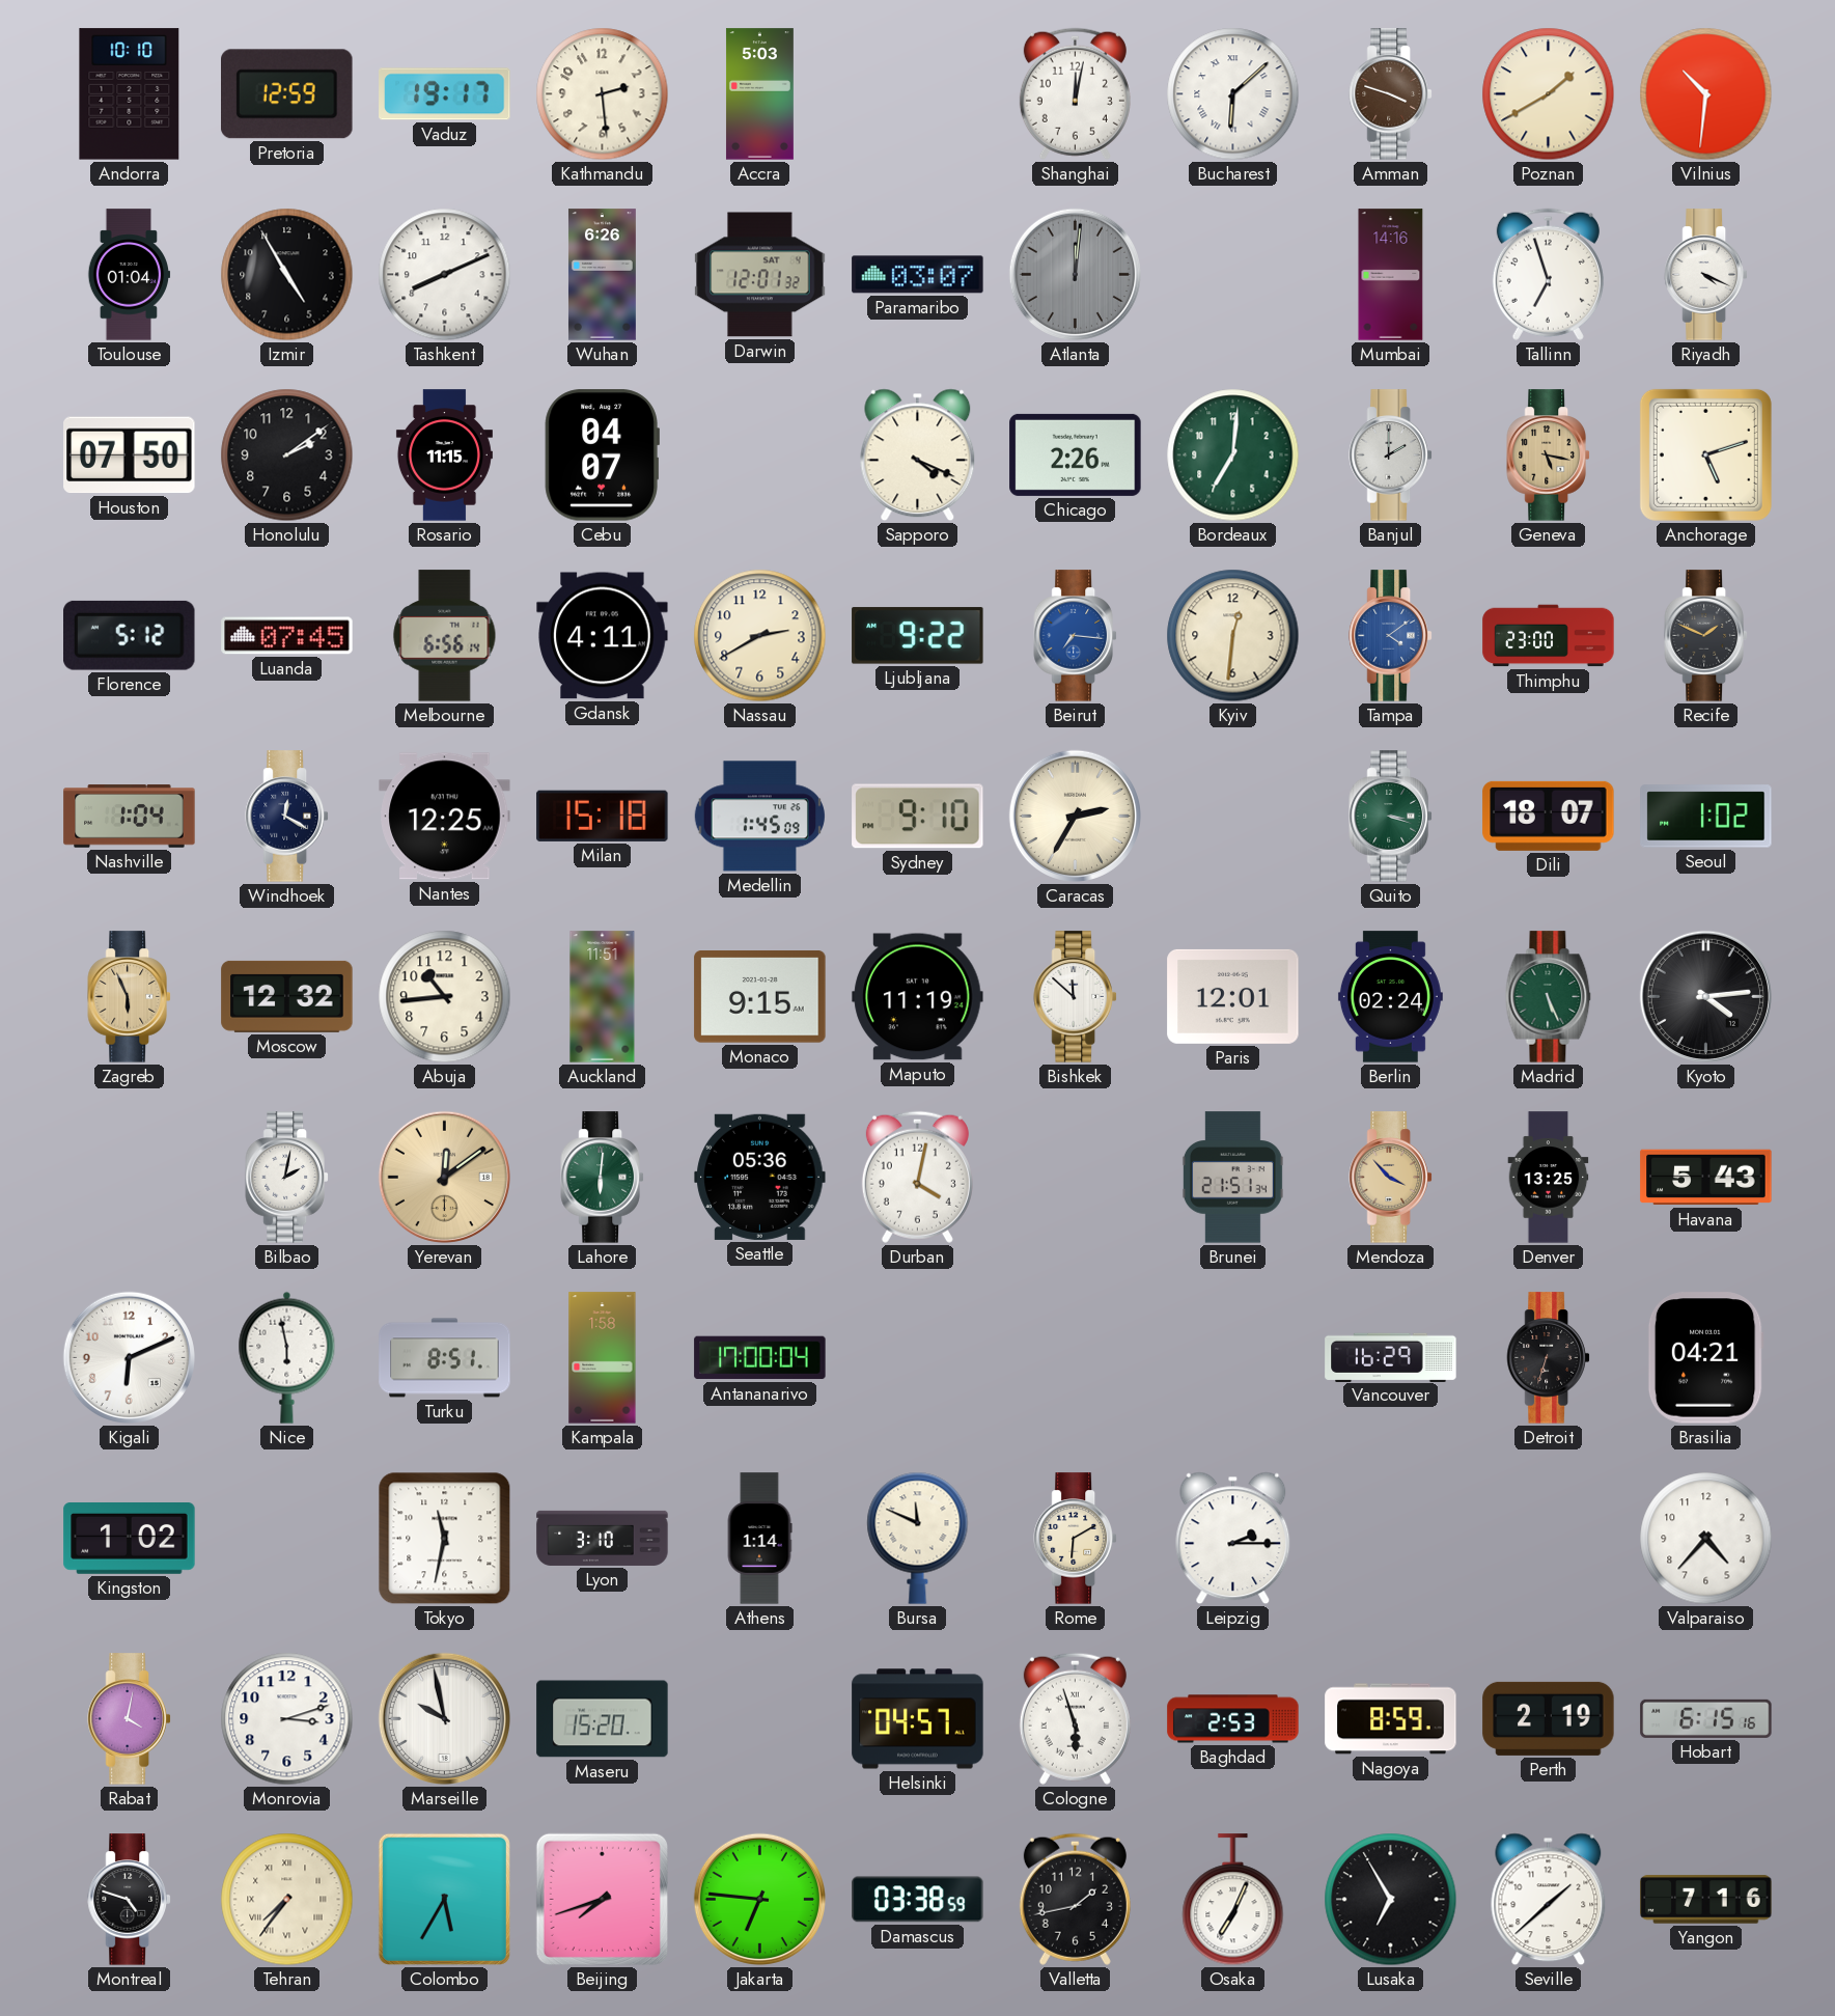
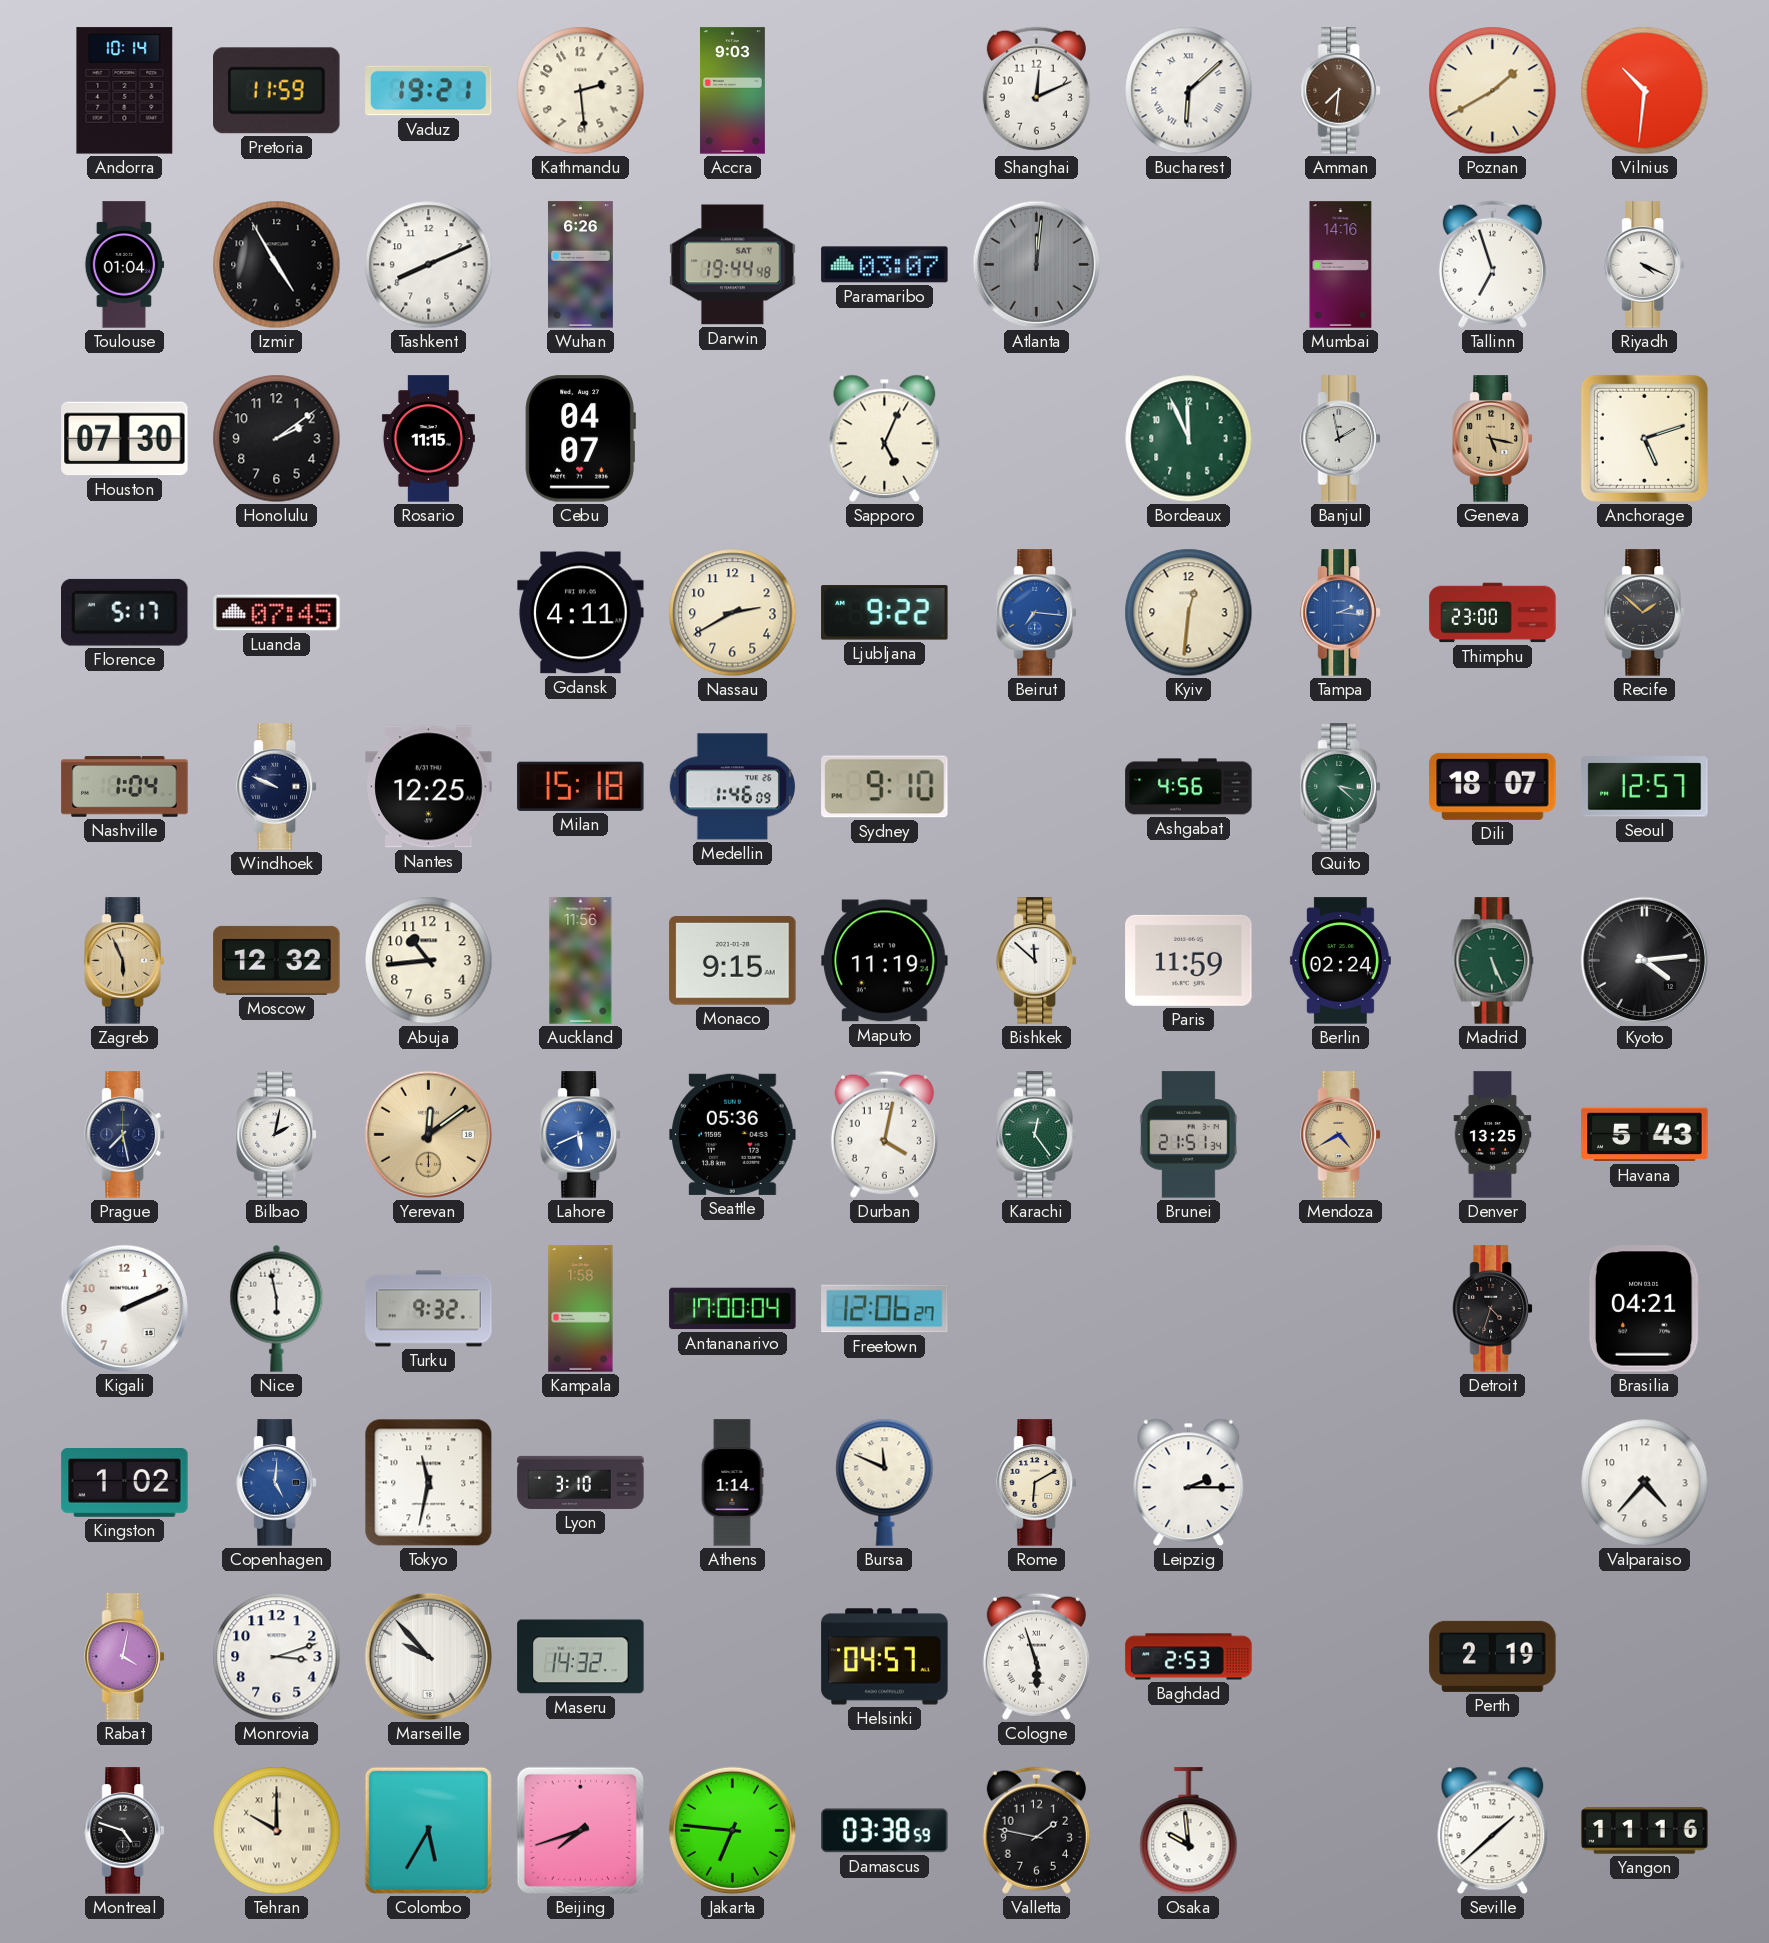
Andorra: 10:10 -> 10:14
Pretoria: 12:59 -> 11:59
Vaduz: 19:17 -> 19:21
Accra: 5:03 -> 9:03
Shanghai: 12:02 -> 12:11
Amman: 3:48 -> 7:31
Darwin: 12:01 -> 19:44
Houston: 07:50 -> 07:30
Sapporo: 4:19 -> 5:04
Chicago: 2:26 -> none
Bordeaux: 7:01 -> 11:56
Banjul: 2:00 -> 1:58
Florence: 5:12 -> 5:17
Melbourne: 6:56 -> none
Tampa: 4:09 -> 2:16
Recife: 1:49 -> 1:52
Windhoek: 12:20 -> 9:49
Medellin: 1:45 -> 1:46
Caracas: 2:35 -> none
Ashgabat: none -> 4:56
Quito: 3:18 -> 3:22
Seoul: 1:02 -> 12:57
Auckland: 11:51 -> 11:56
Paris: 12:01 -> 11:59
Prague: none -> 7:28
Lahore: 6:01 -> 5:41
Lahore dial: green -> blue
Karachi: none -> 12:24
Mendoza: 3:53 -> 4:40
Kigali: 6:11 -> 2:11
Turku: 8:51 -> 9:32
Freetown: none -> 12:06
Vancouver: 16:29 -> none
Detroit: 6:33 -> 4:33
Copenhagen: none -> 5:01
Marseille: 9:58 -> 9:53
Maseru: 15:20 -> 14:32
Nagoya: 8:59 -> none
Hobart: 6:15 -> none
Tehran: 7:36 -> 10:00
Valletta: 1:43 -> 1:47
Osaka: 7:04 -> 9:59
Lusaka: 6:55 -> none
Yangon: 7:16 -> 11:16
